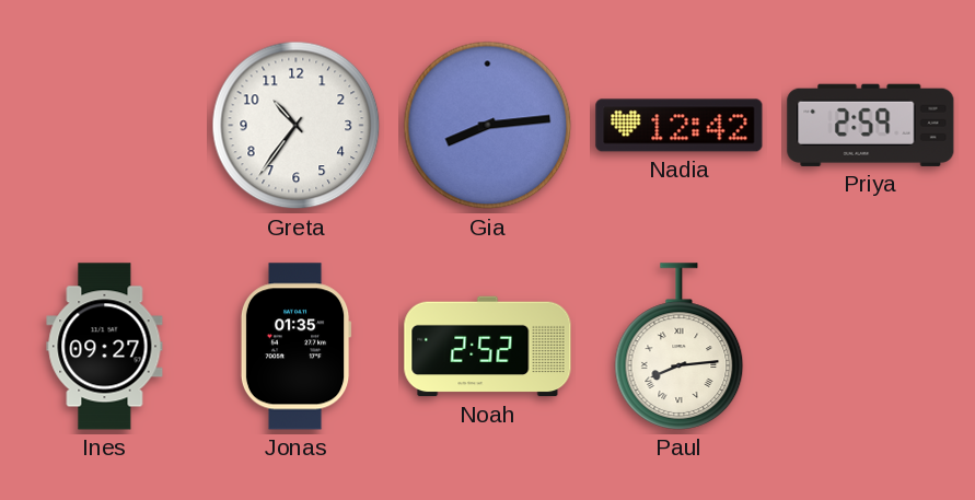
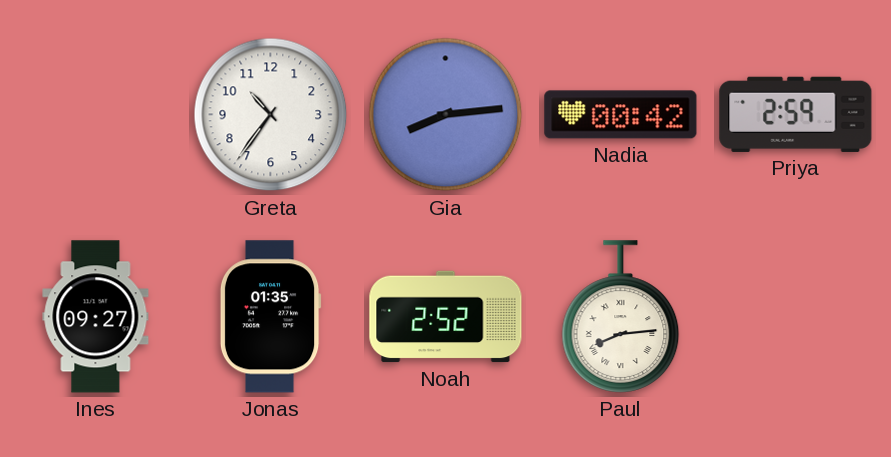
Nadia: 12:42 -> 00:42
